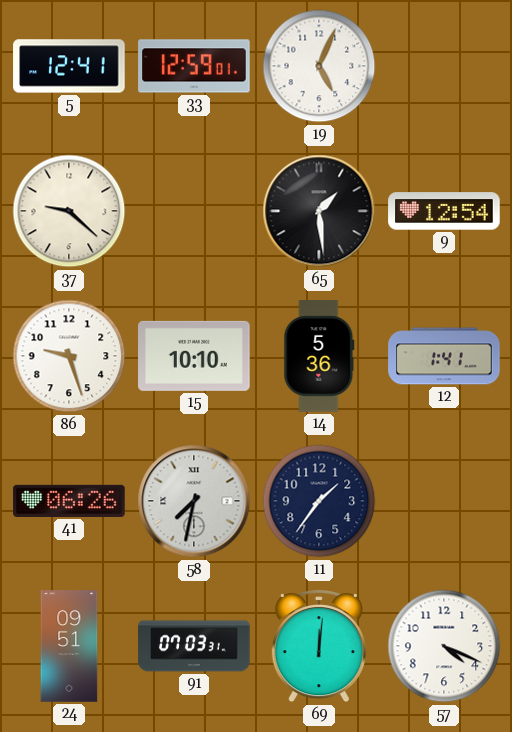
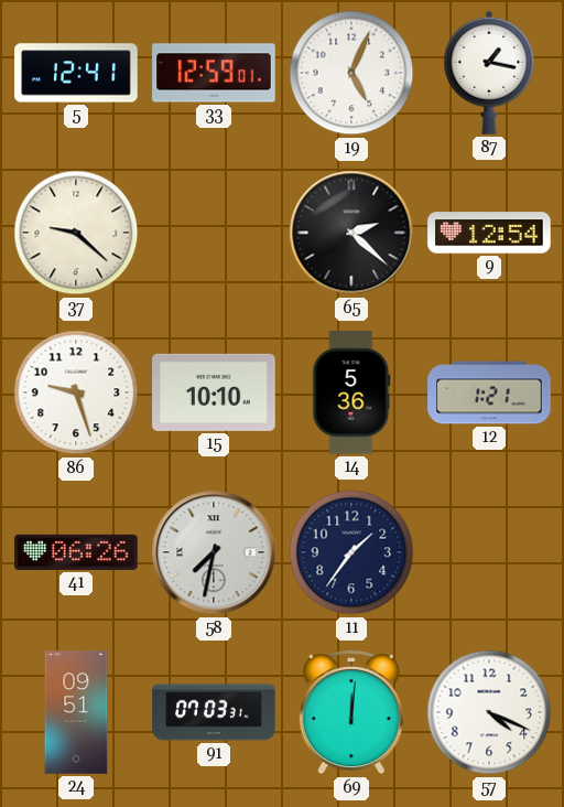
87: none -> 1:17
65: 1:29 -> 2:22
12: 1:41 -> 1:21
